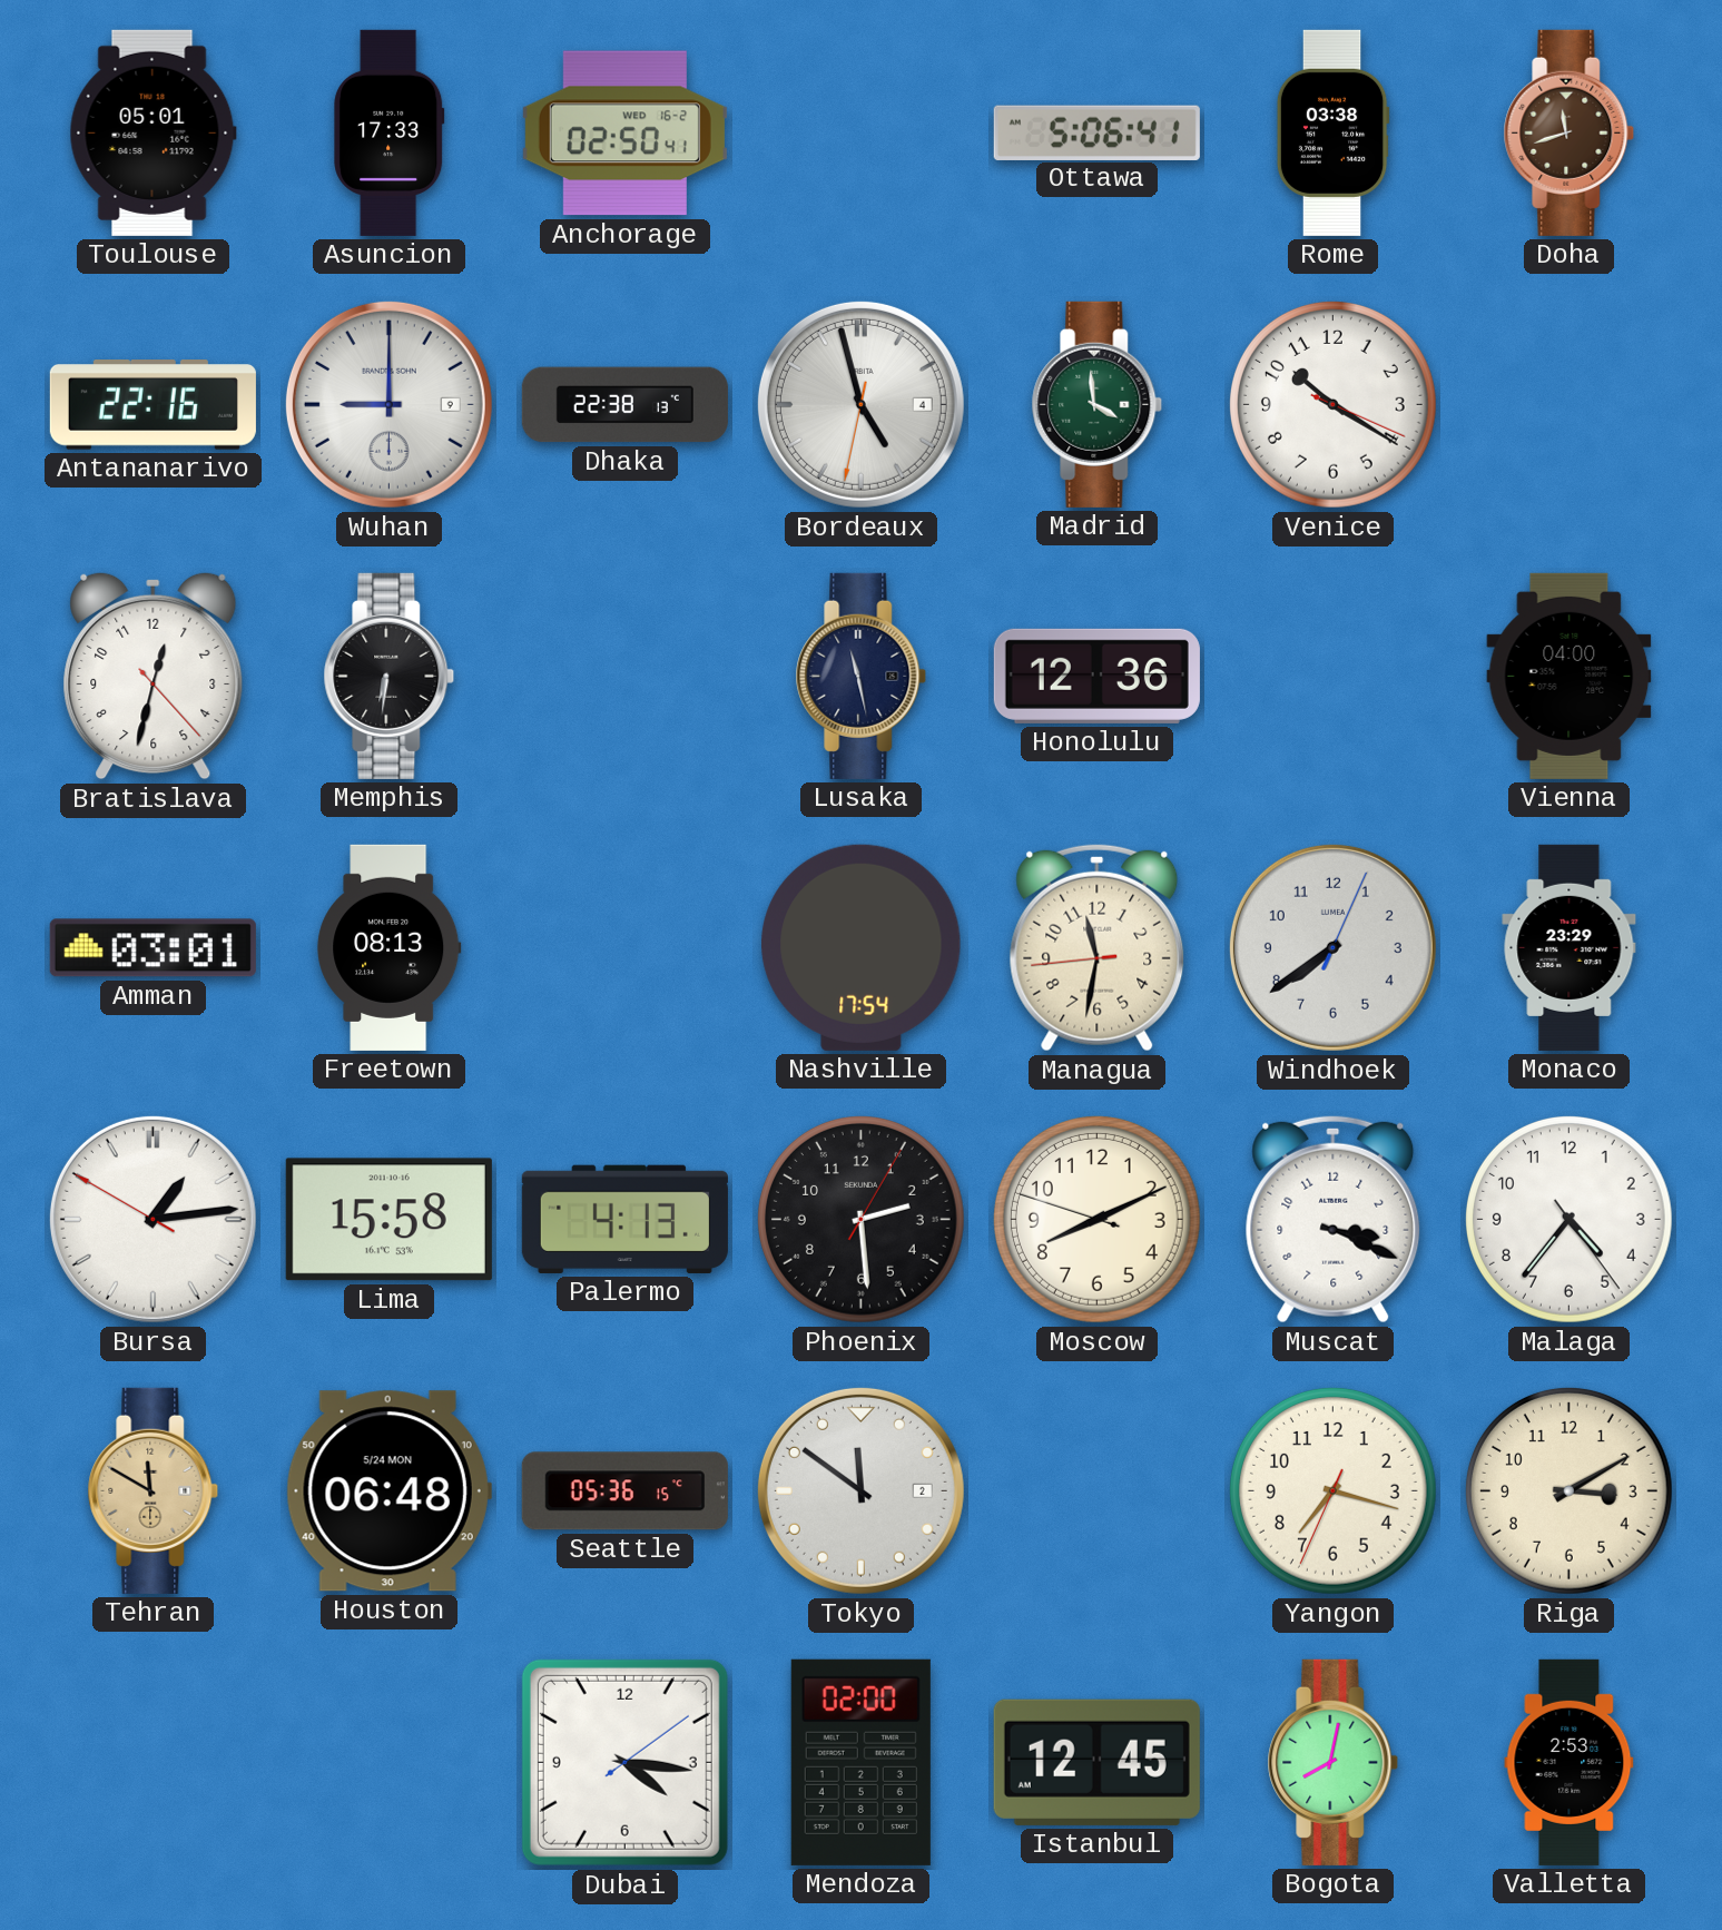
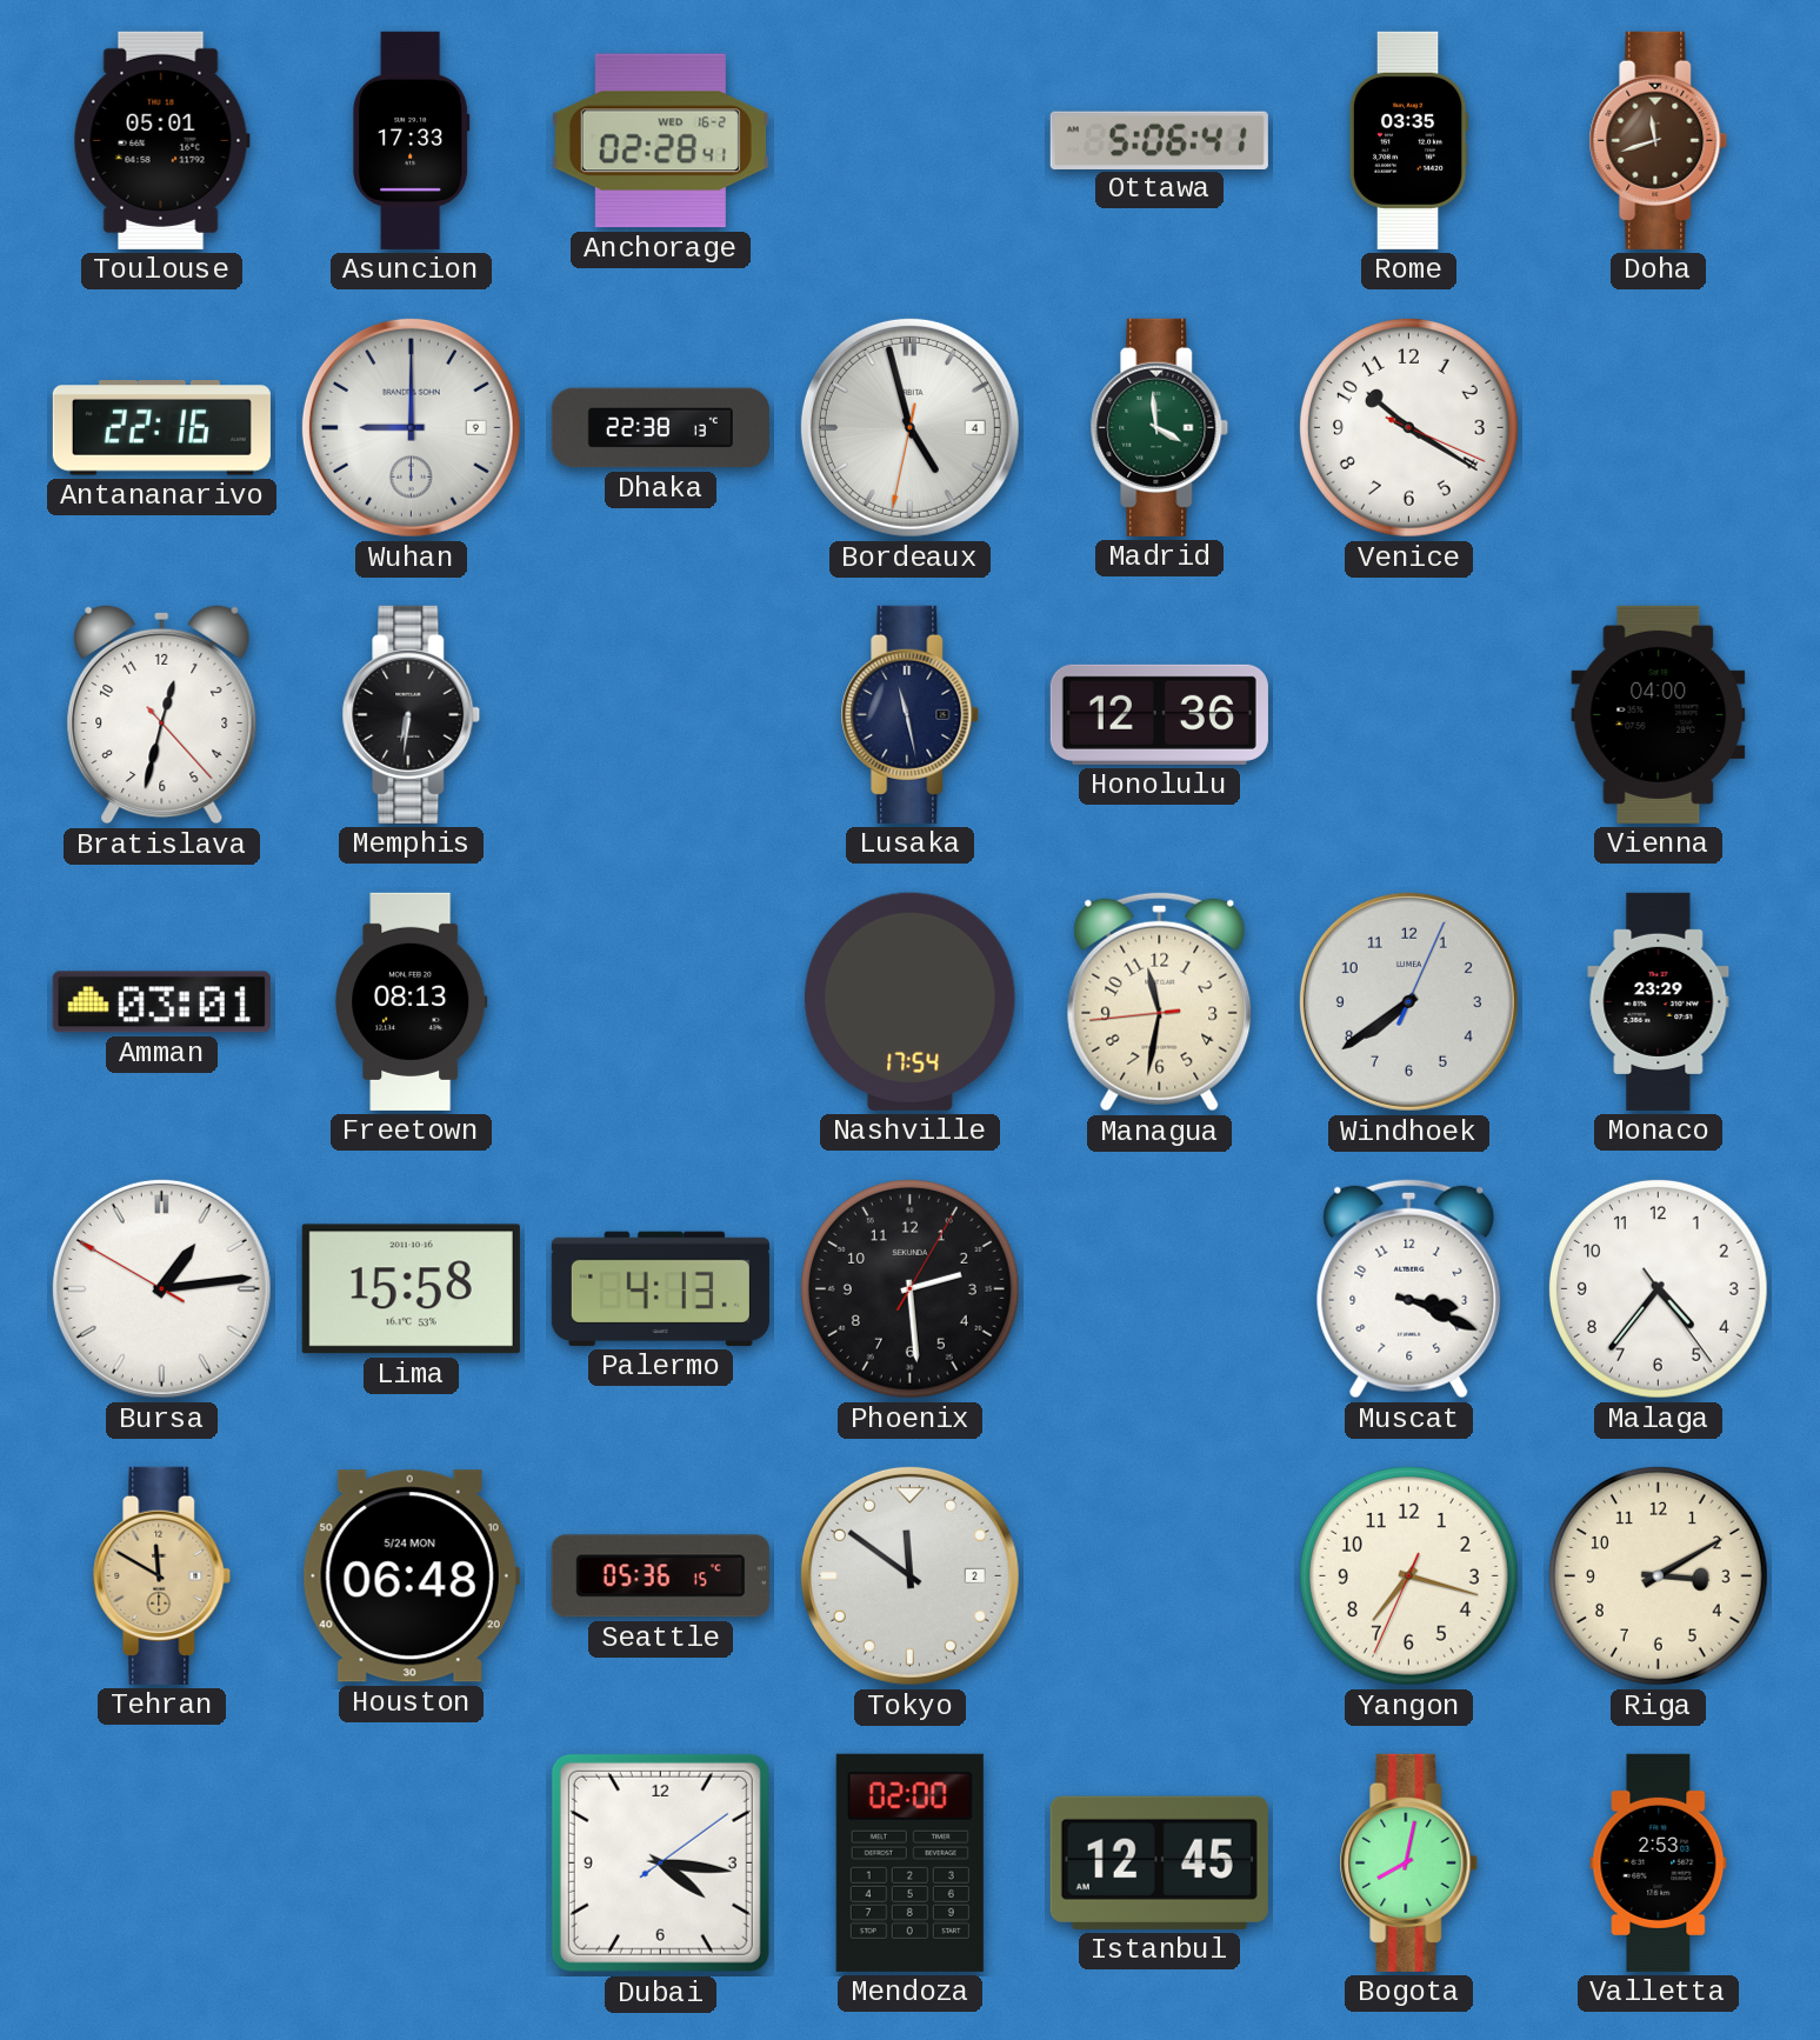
Anchorage: 02:50 -> 02:28
Rome: 03:38 -> 03:35
Moscow: 8:10 -> none
